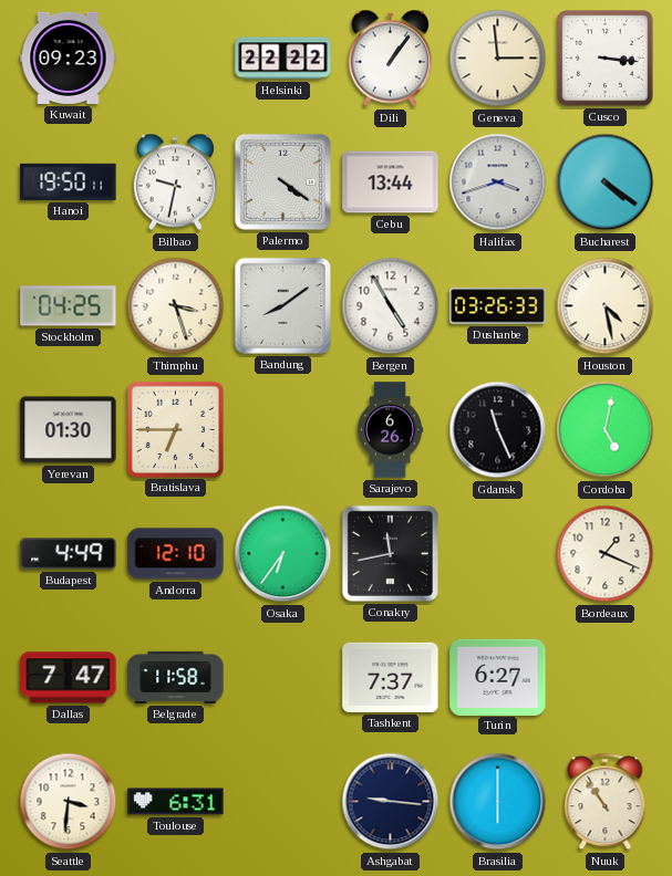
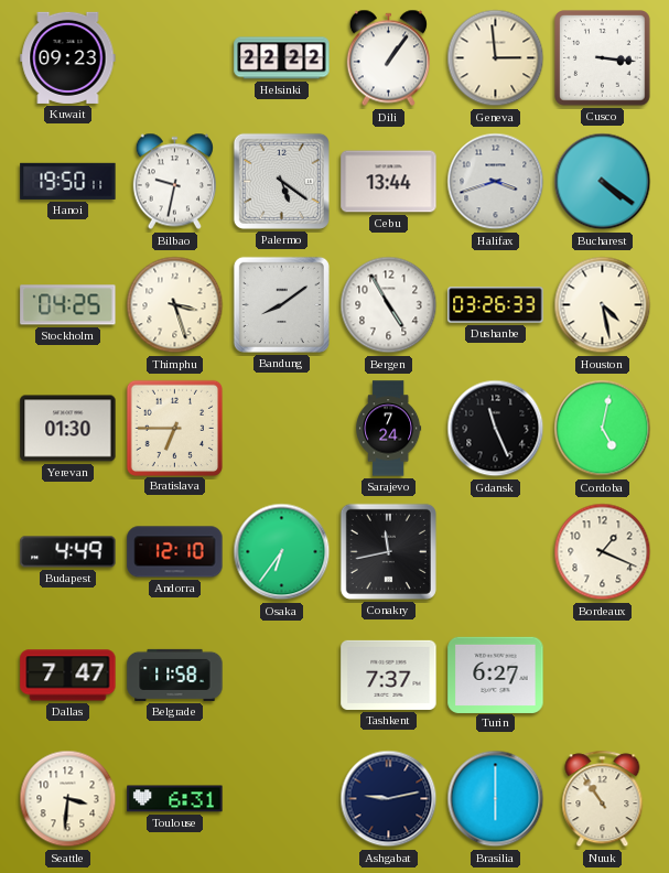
Palermo: 4:21 -> 5:21
Sarajevo: 6:26 -> 7:24
Ashgabat: 9:16 -> 9:13
